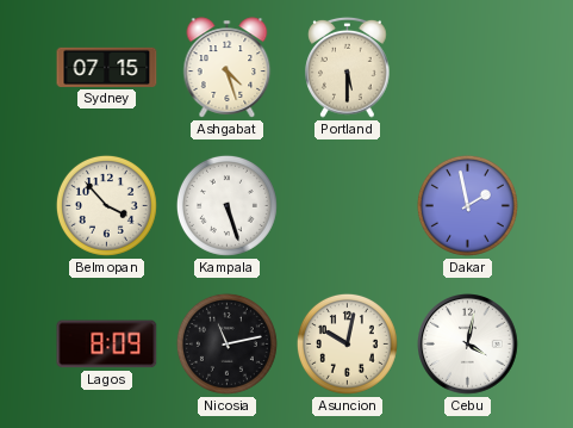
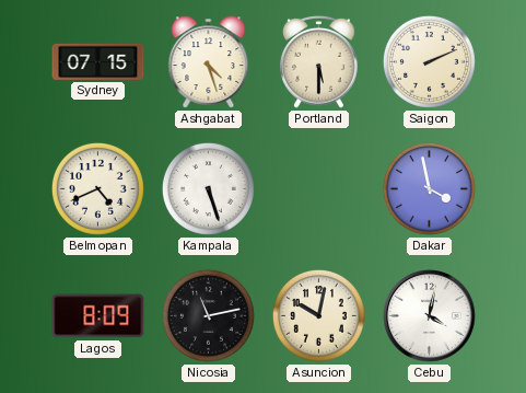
Saigon: none -> 2:11
Belmopan: 3:53 -> 4:41
Dakar: 1:58 -> 3:58
